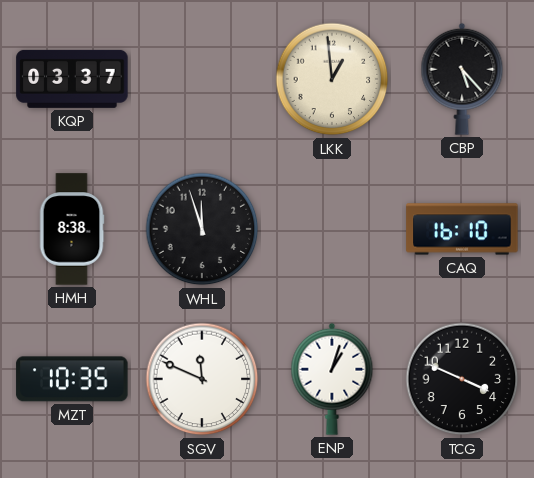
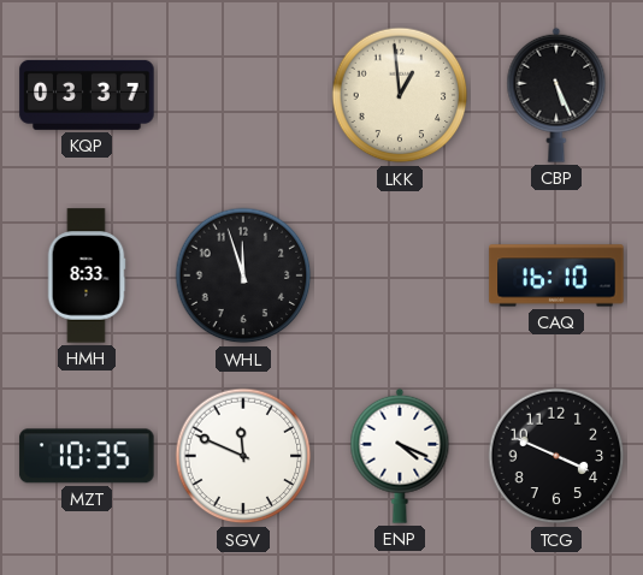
CBP: 5:23 -> 5:26
HMH: 8:38 -> 8:33
ENP: 1:03 -> 4:19
